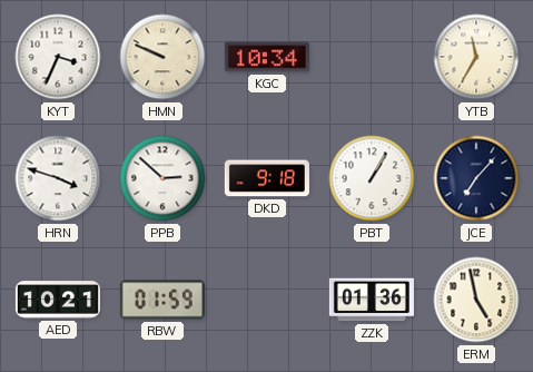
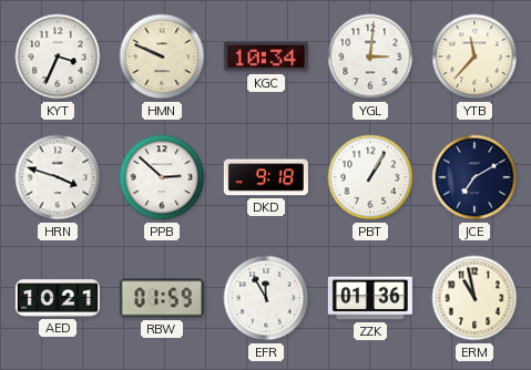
YGL: none -> 3:01
YTB: 11:35 -> 11:37
JCE: 7:07 -> 7:10
EFR: none -> 11:55
ERM: 4:58 -> 10:58
